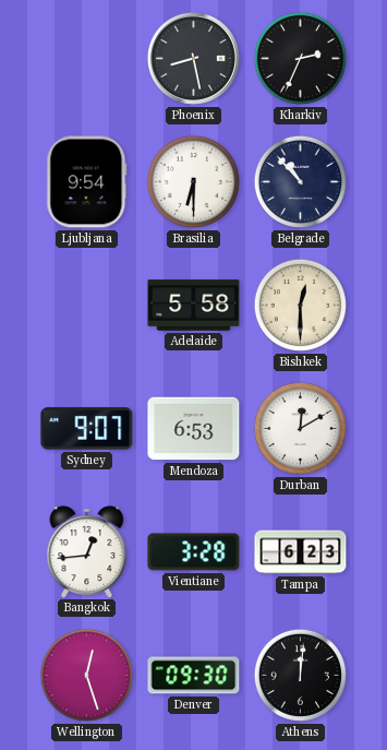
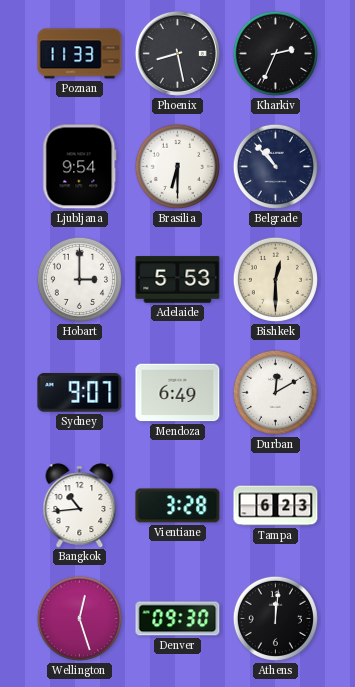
Poznan: none -> 11:33
Hobart: none -> 3:00
Adelaide: 5:58 -> 5:53
Mendoza: 6:53 -> 6:49
Bangkok: 12:44 -> 10:44
